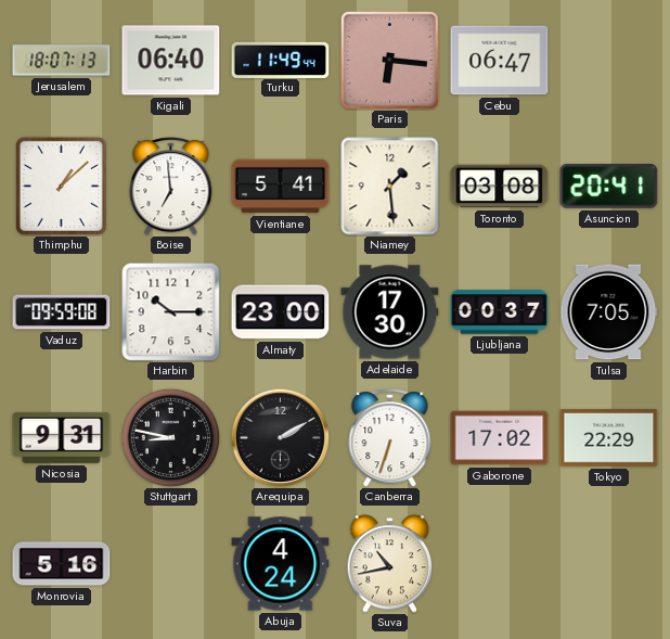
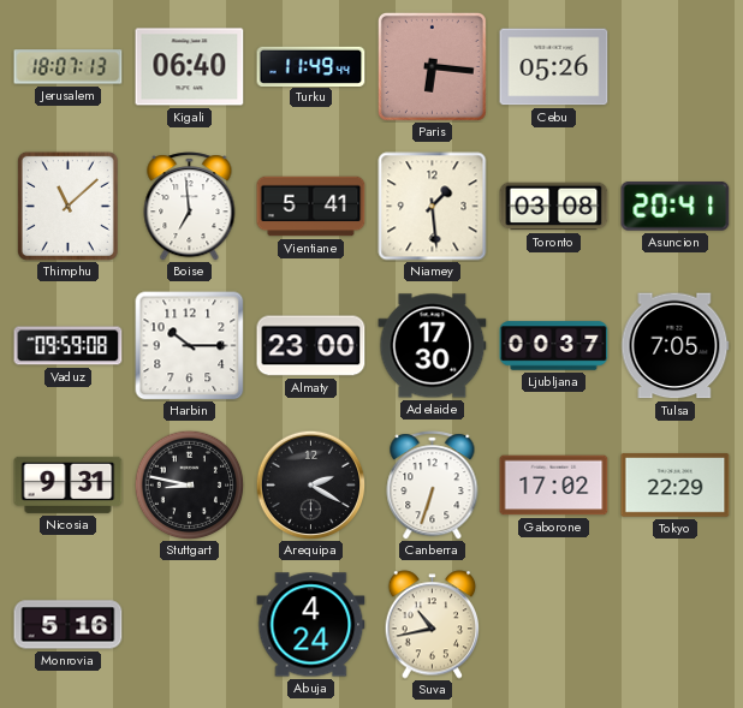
Cebu: 06:47 -> 05:26
Thimphu: 1:08 -> 11:08
Arequipa: 2:10 -> 2:20
